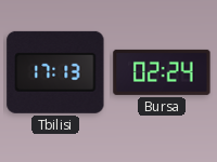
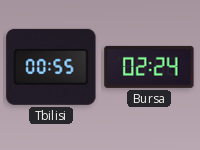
Tbilisi: 17:13 -> 00:55
